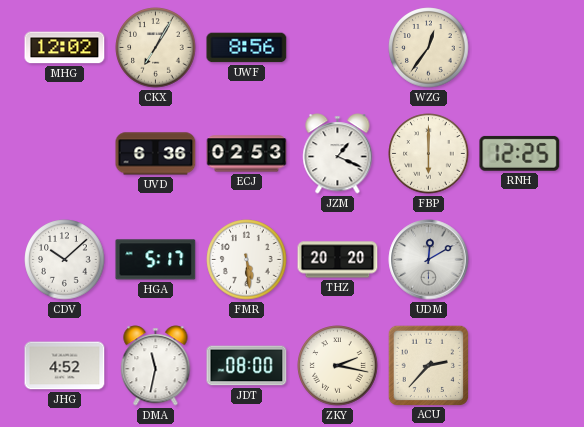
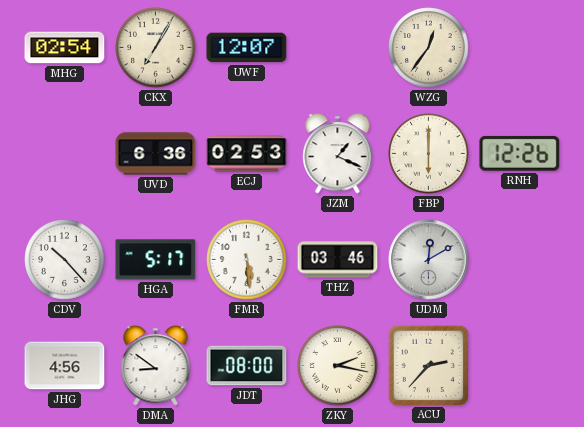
MHG: 12:02 -> 02:54
UWF: 8:56 -> 12:07
RNH: 12:25 -> 12:26
CDV: 10:08 -> 10:23
THZ: 20:20 -> 03:46
JHG: 4:52 -> 4:56
DMA: 11:32 -> 8:51
